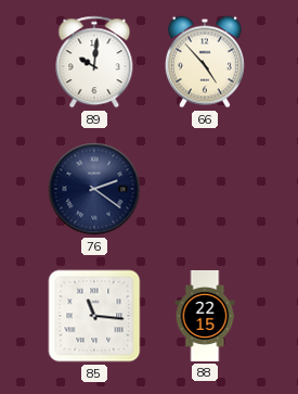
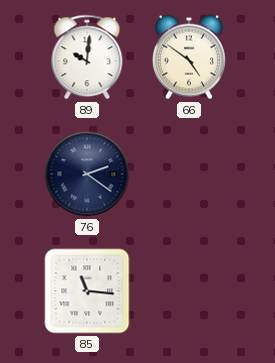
66: 4:53 -> 4:51
88: 22:15 -> none
